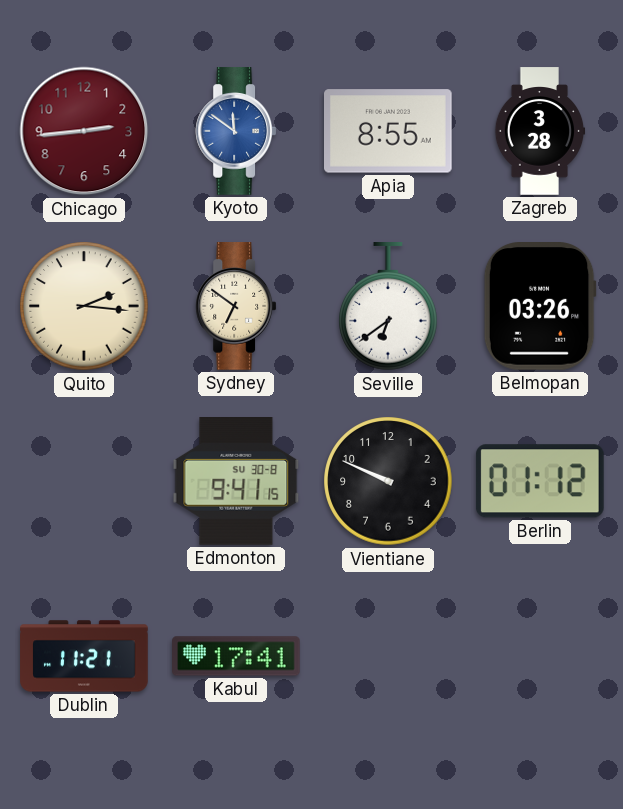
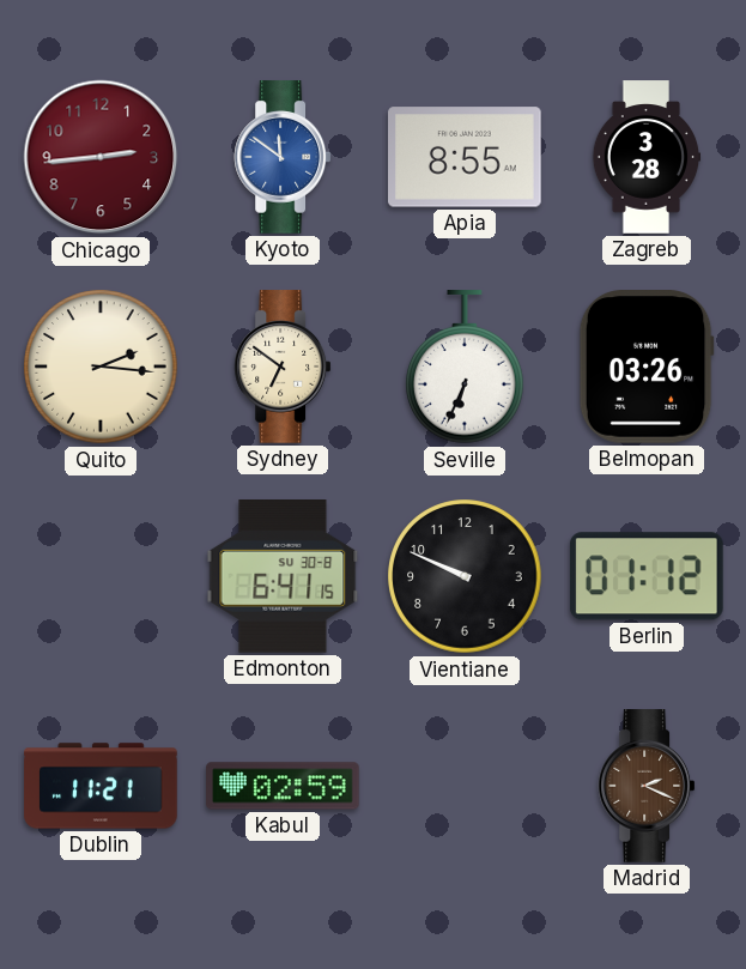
Seville: 6:39 -> 6:34
Edmonton: 9:41 -> 6:41
Kabul: 17:41 -> 02:59
Madrid: none -> 2:19
